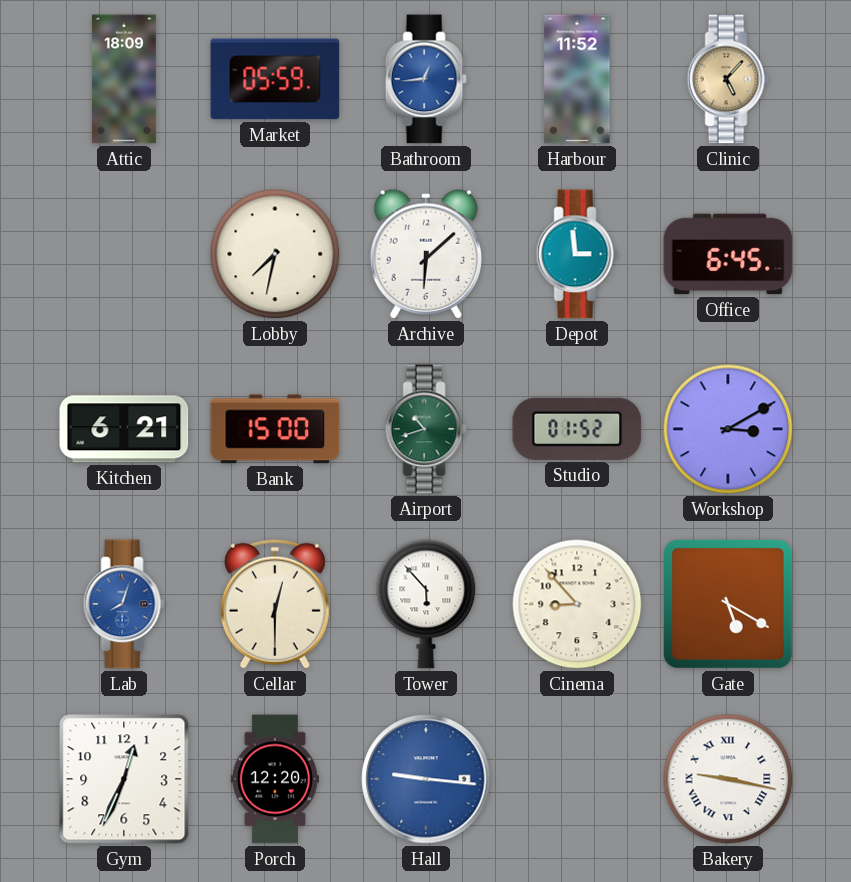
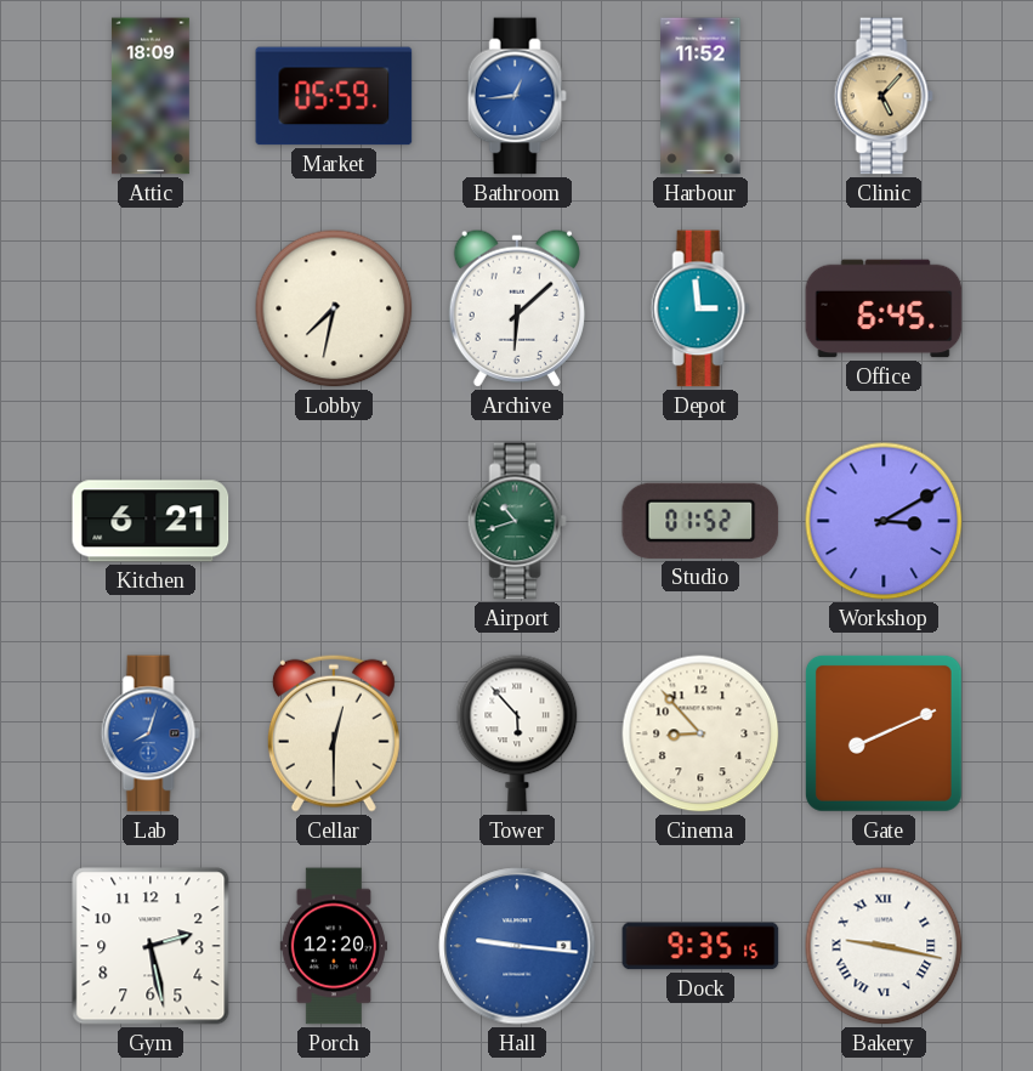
Bank: 15:00 -> none
Gate: 5:20 -> 8:11
Gym: 12:34 -> 2:28
Dock: none -> 9:35
